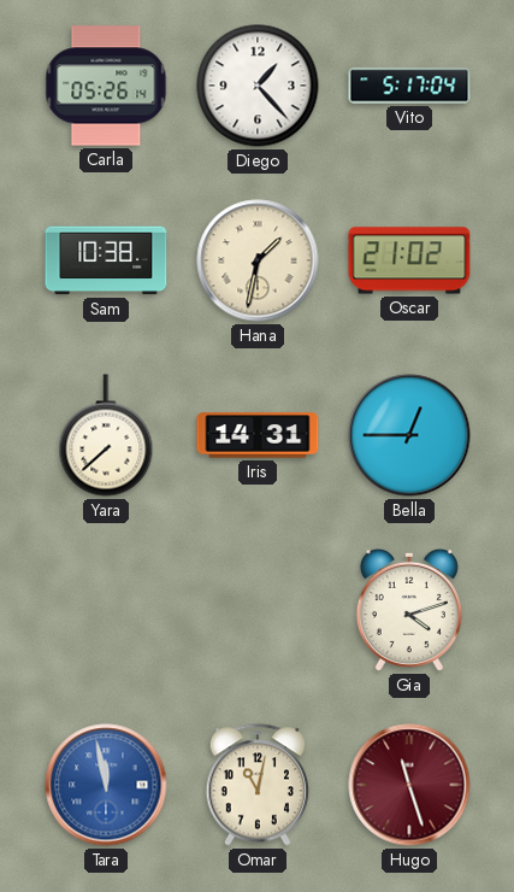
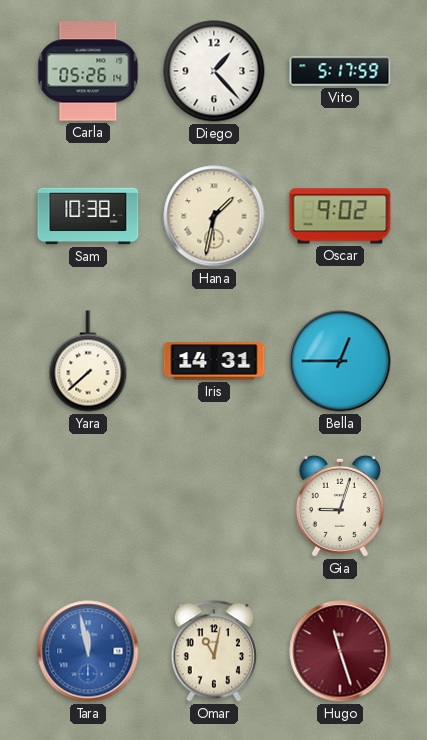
Vito: 5:17:04 -> 5:17:59
Oscar: 21:02 -> 9:02
Gia: 4:12 -> 9:03
